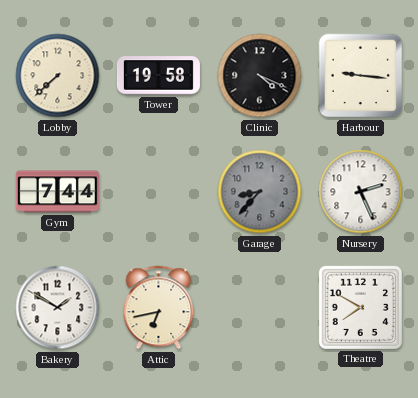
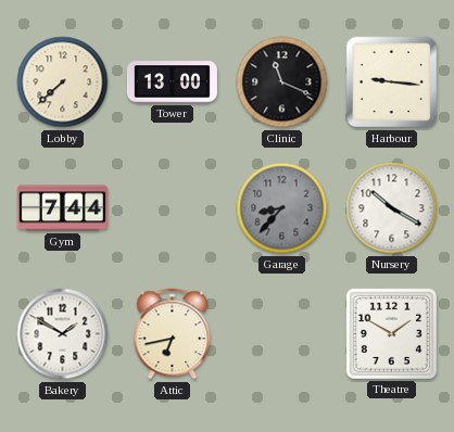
Tower: 19:58 -> 13:00
Clinic: 4:19 -> 11:19
Nursery: 2:26 -> 10:20
Theatre: 7:50 -> 1:50
